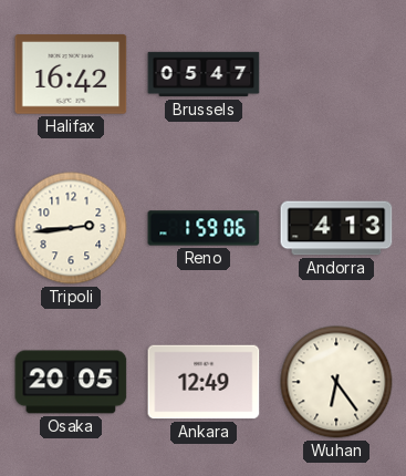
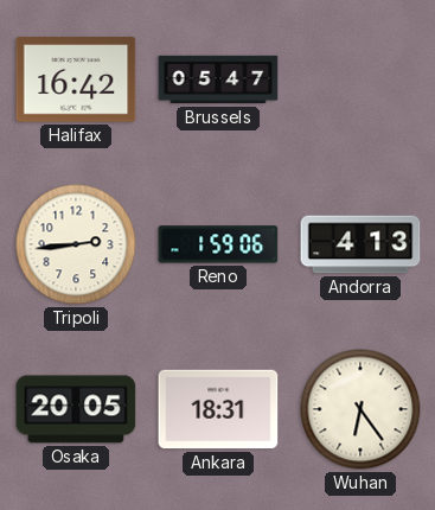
Ankara: 12:49 -> 18:31
